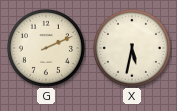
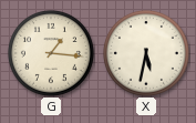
G: 2:11 -> 1:16
